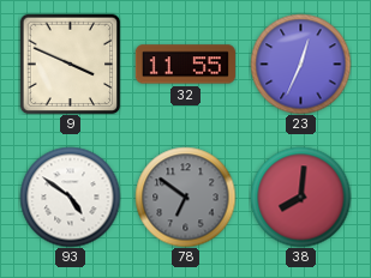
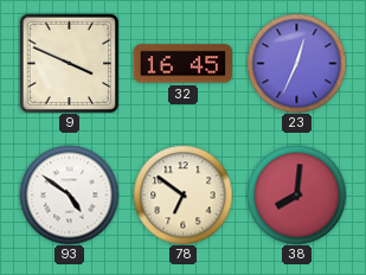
32: 11:55 -> 16:45
78 dial: grey -> cream
